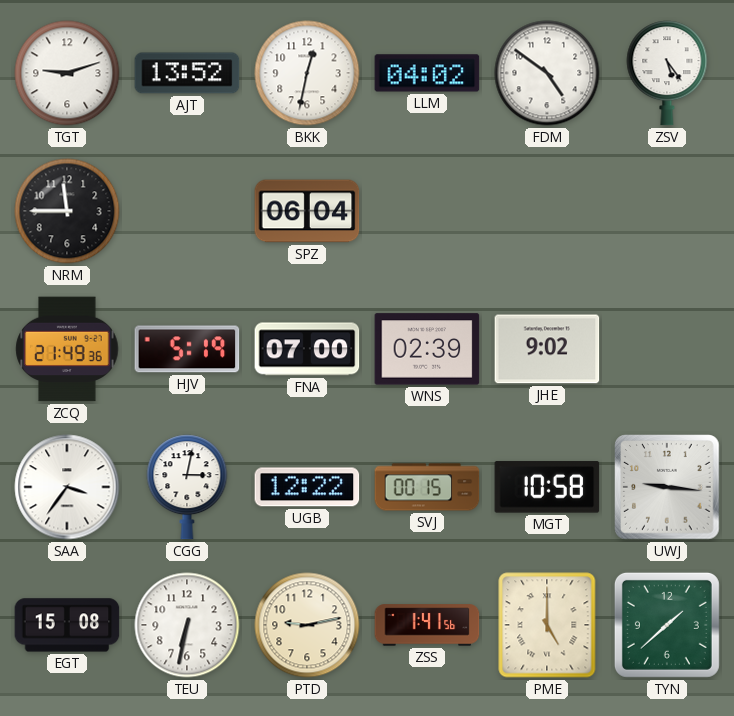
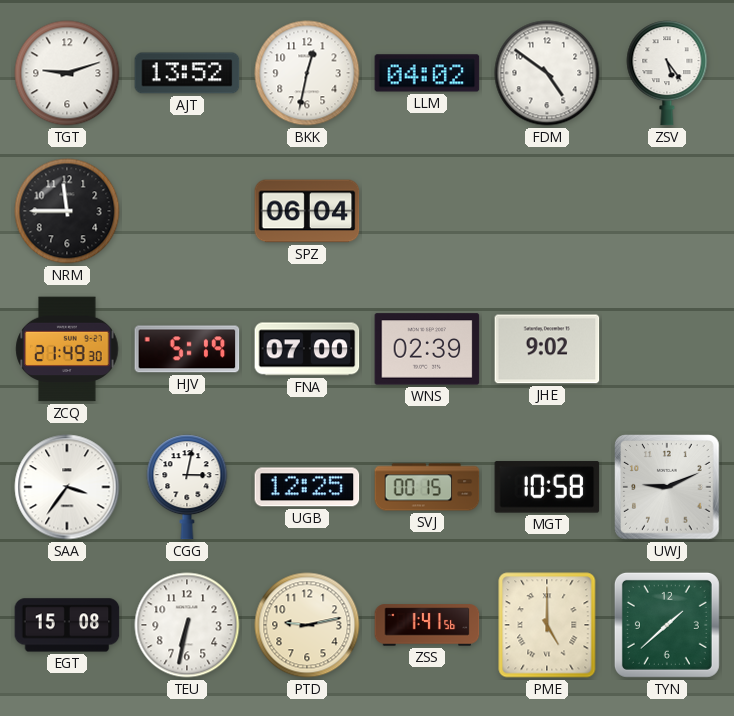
ZCQ: 21:49:36 -> 21:49:30
UGB: 12:22 -> 12:25
UWJ: 9:16 -> 9:11
